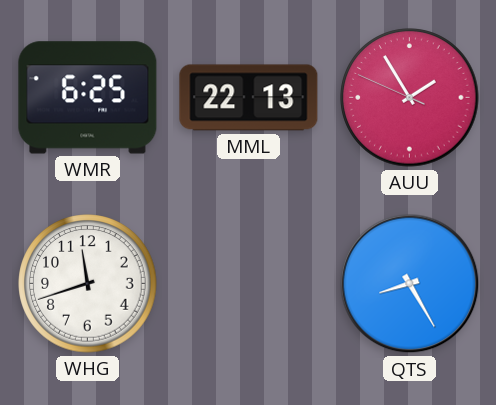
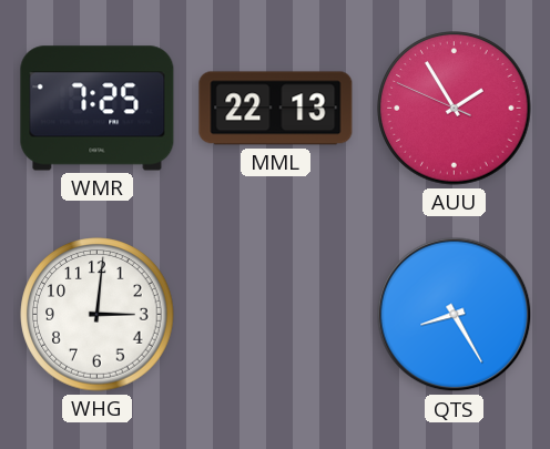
WMR: 6:25 -> 7:25
WHG: 11:42 -> 3:01
